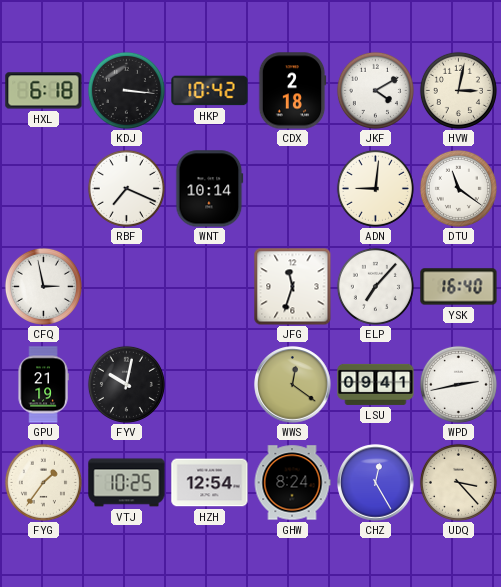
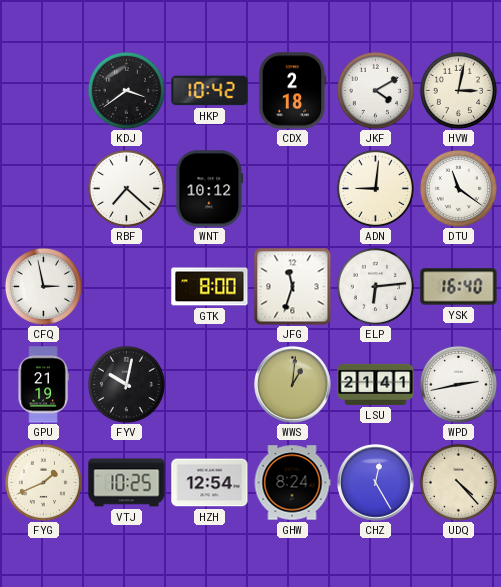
HXL: 6:18 -> none
KDJ: 3:16 -> 3:39
RBF: 7:19 -> 7:22
WNT: 10:14 -> 10:12
GTK: none -> 8:00
ELP: 7:07 -> 6:14
WWS: 12:21 -> 1:01
LSU: 09:41 -> 21:41
FYG: 1:36 -> 1:41
UDQ: 3:23 -> 4:23
